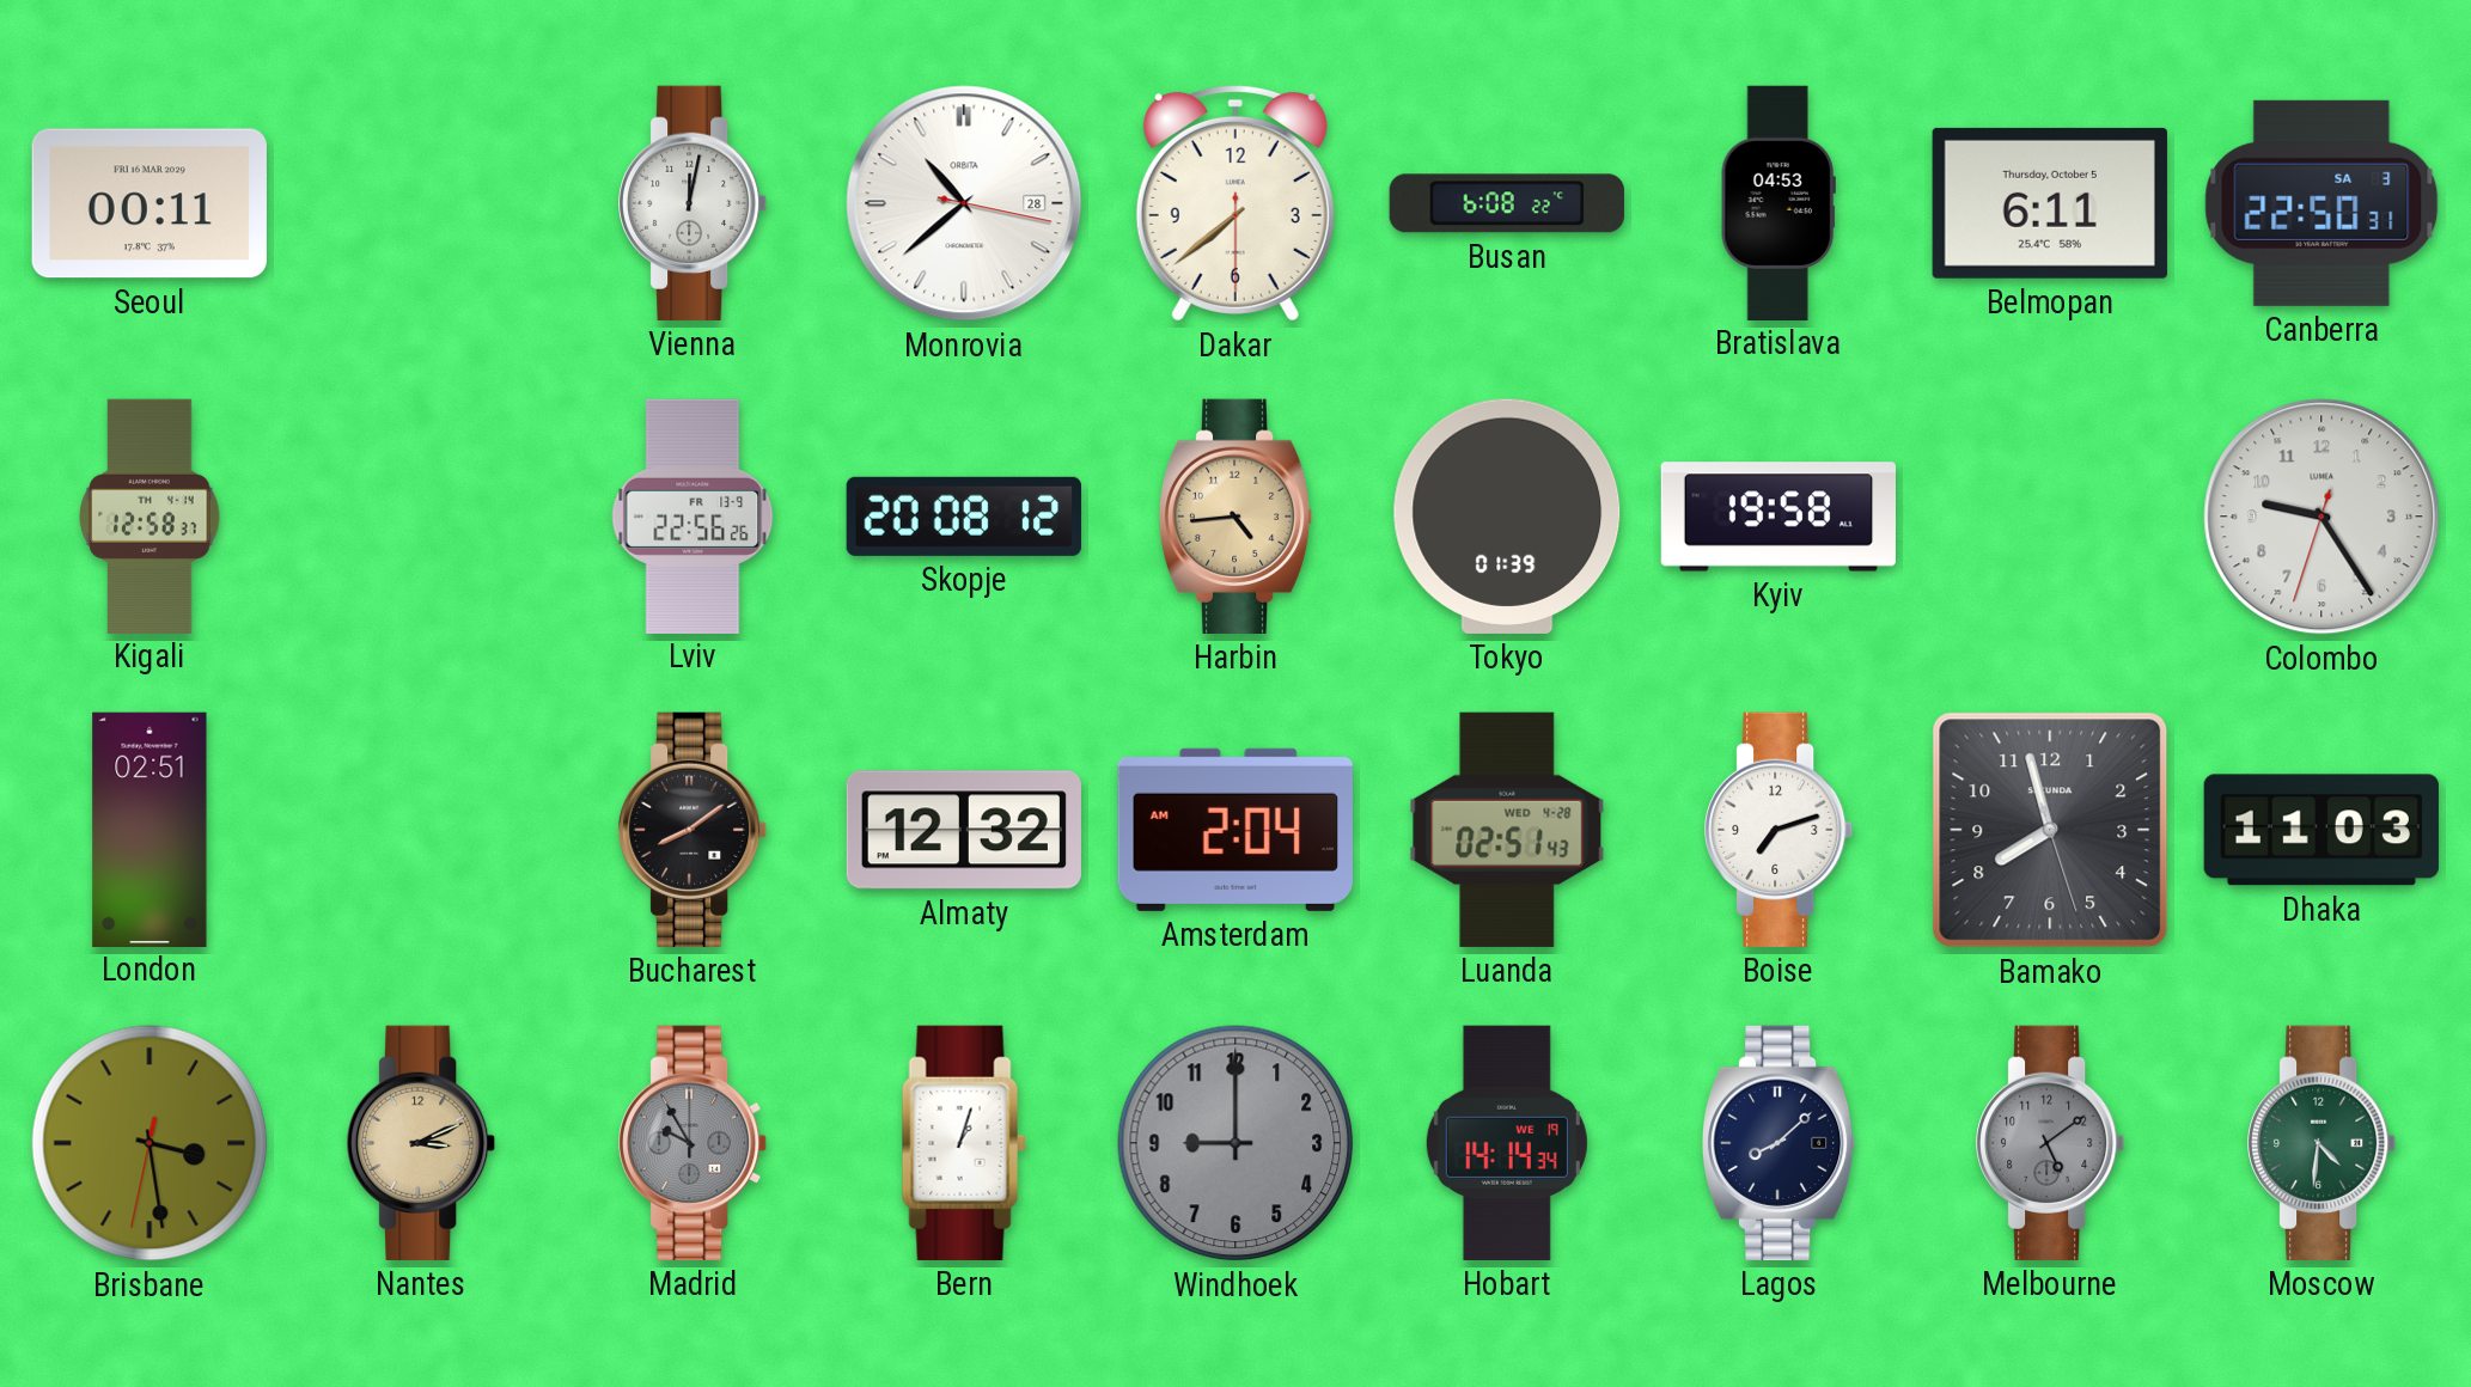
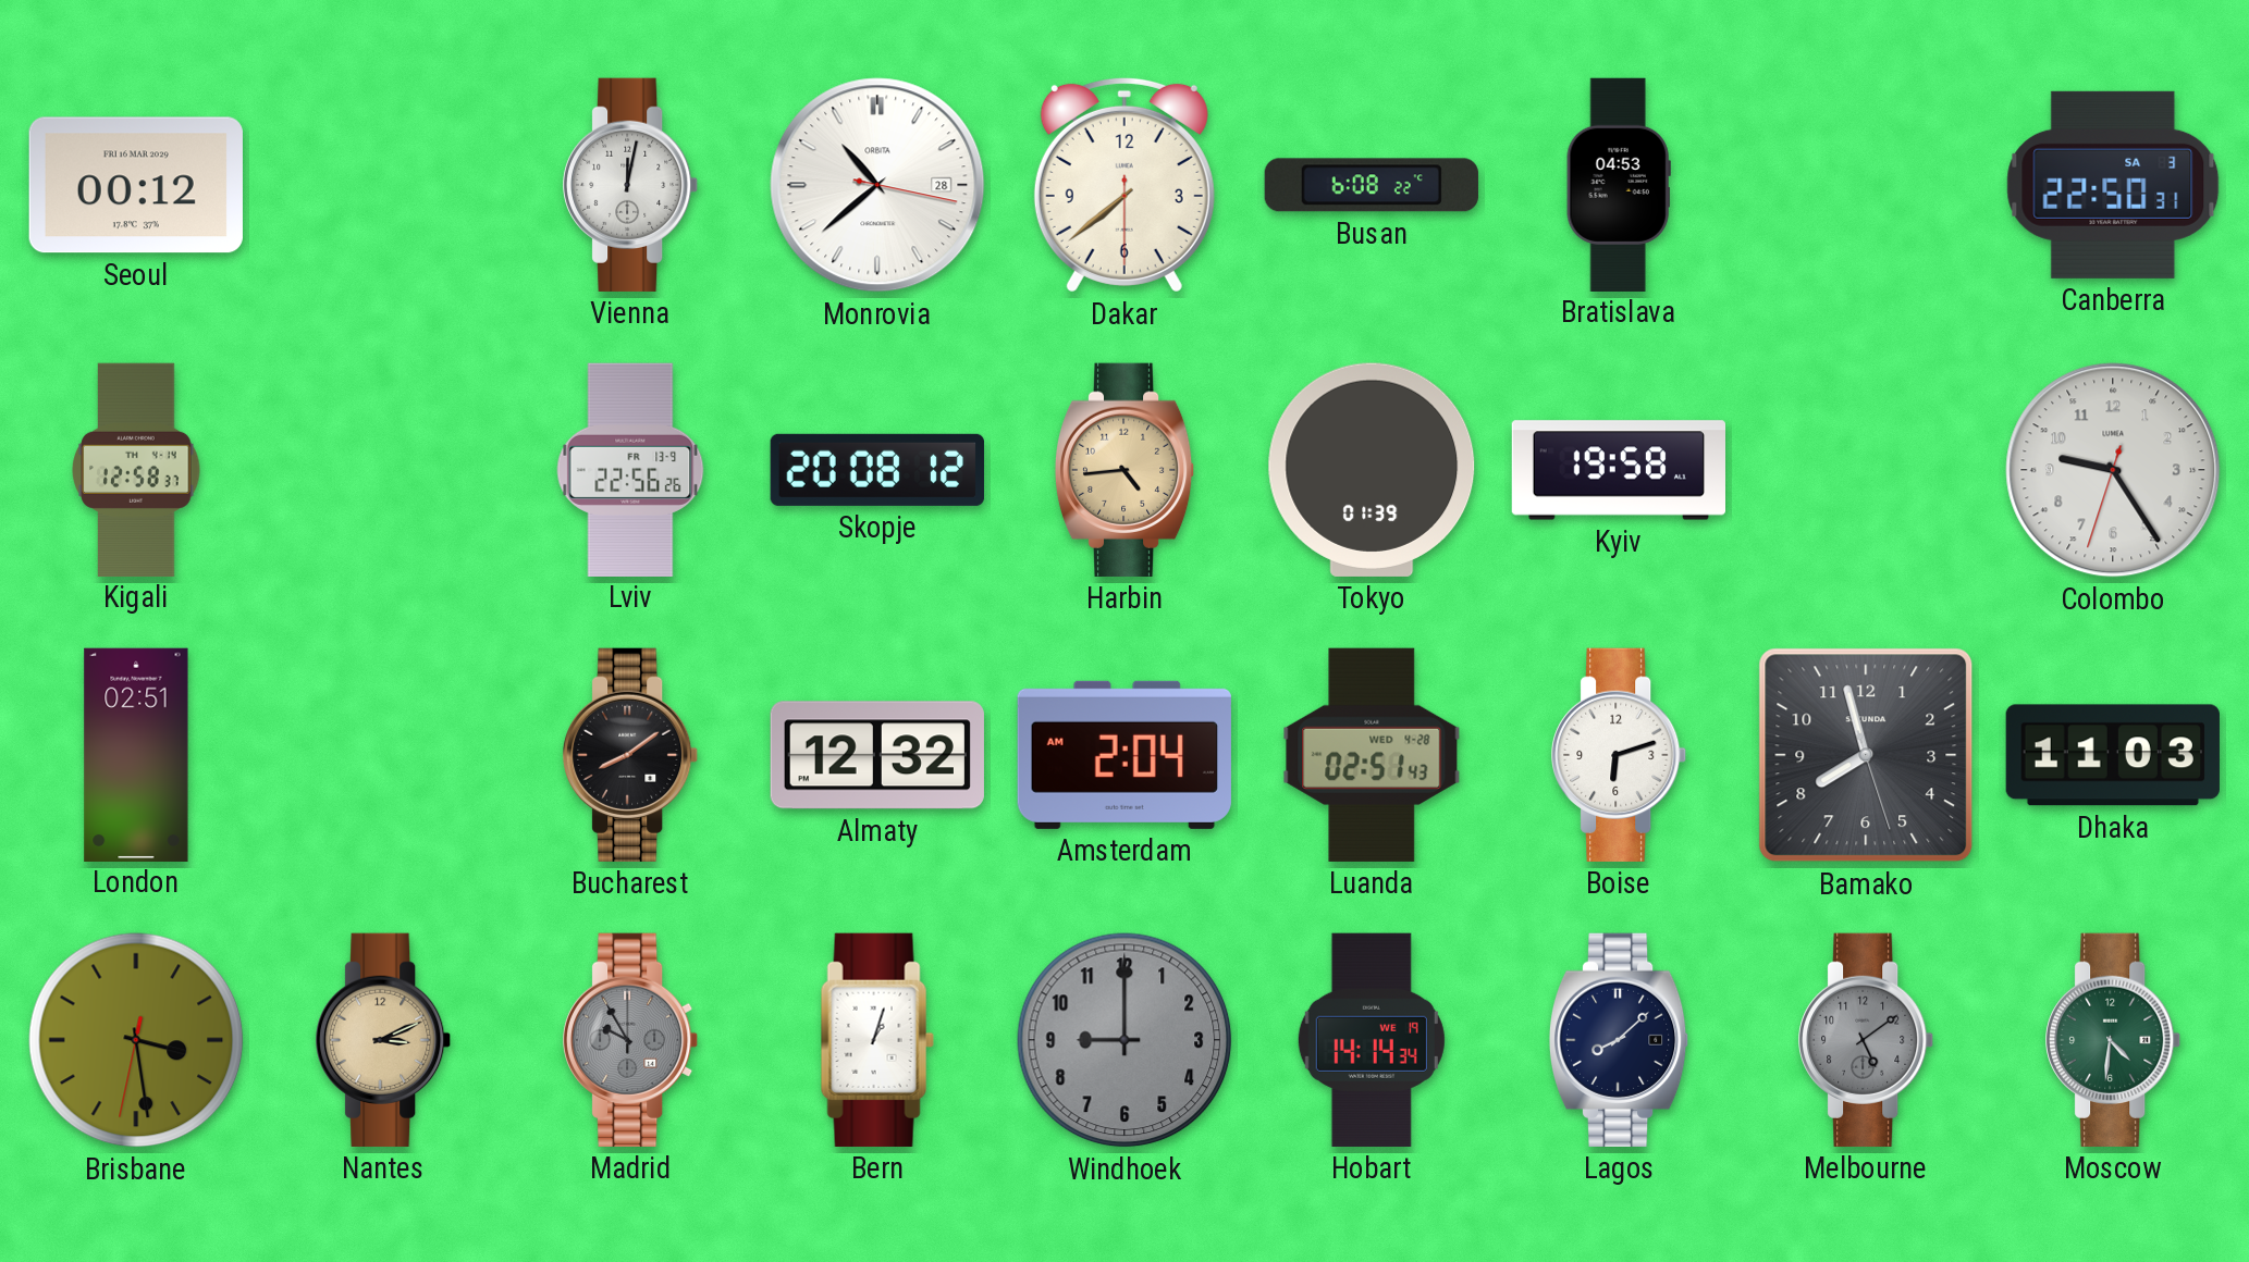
Seoul: 00:11 -> 00:12
Belmopan: 6:11 -> none
Boise: 7:12 -> 6:12
